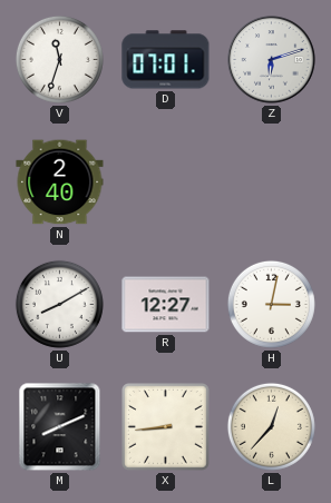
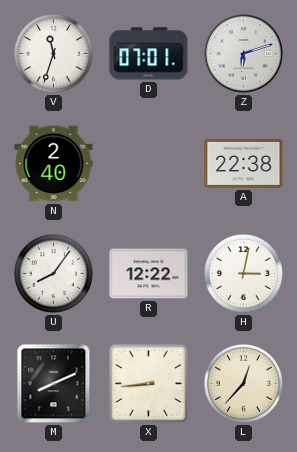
A: none -> 22:38
U: 8:10 -> 8:06
R: 12:27 -> 12:22
